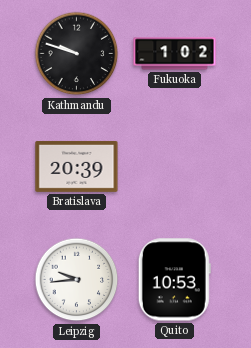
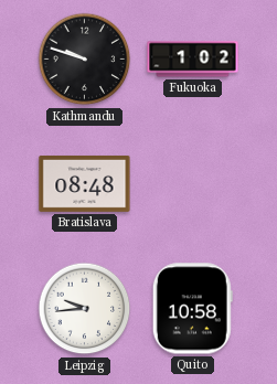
Bratislava: 20:39 -> 08:48
Quito: 10:53 -> 10:58
